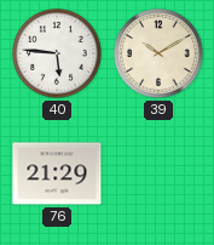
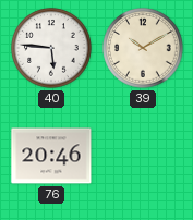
76: 21:29 -> 20:46
